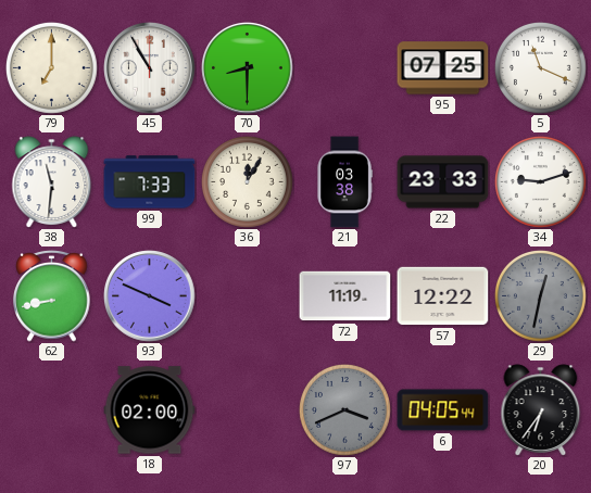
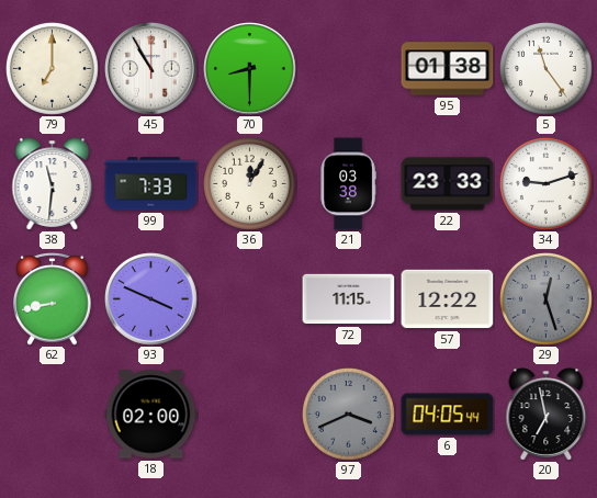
95: 07:25 -> 01:38
5: 11:19 -> 11:24
72: 11:19 -> 11:15
29: 12:32 -> 12:27
20: 6:36 -> 6:58
